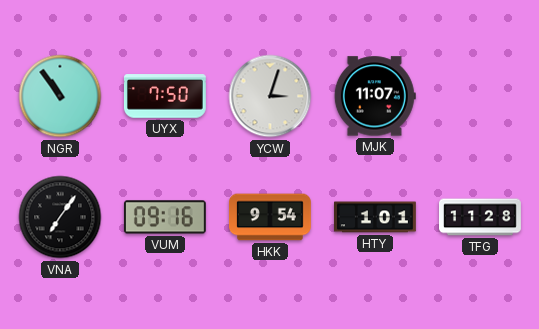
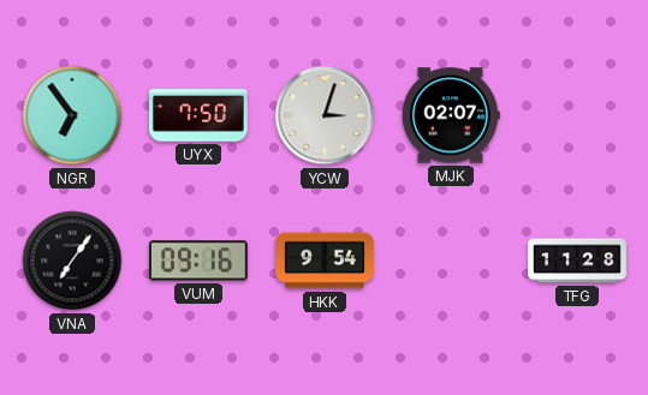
NGR: 10:54 -> 6:54
MJK: 11:07 -> 02:07
HTY: 1:01 -> none
